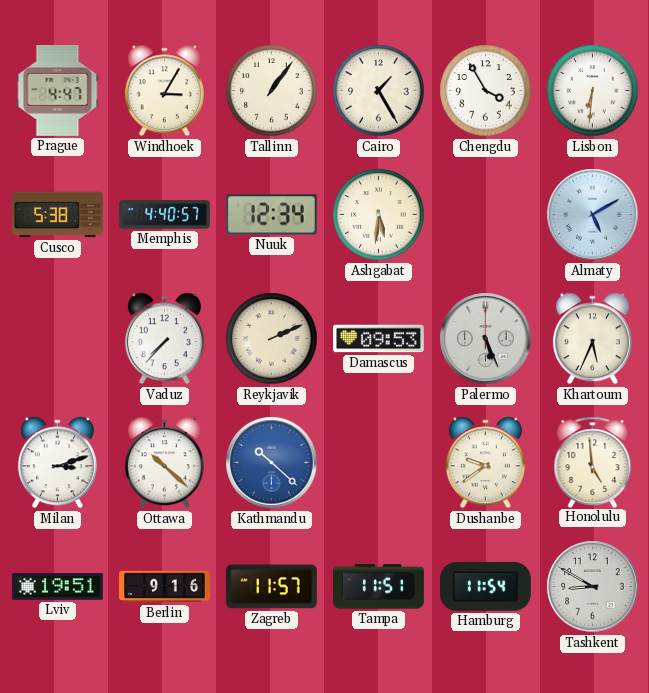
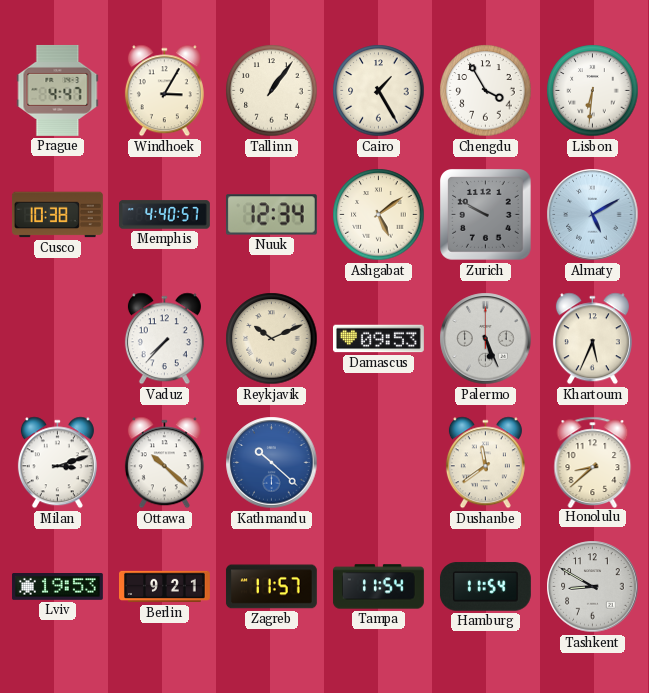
Cusco: 5:38 -> 10:38
Ashgabat: 5:31 -> 5:09
Zurich: none -> 9:50
Reykjavik: 2:11 -> 10:11
Dushanbe: 9:39 -> 11:39
Honolulu: 4:59 -> 8:38
Lviv: 19:51 -> 19:53
Berlin: 9:16 -> 9:21
Tampa: 11:51 -> 11:54
